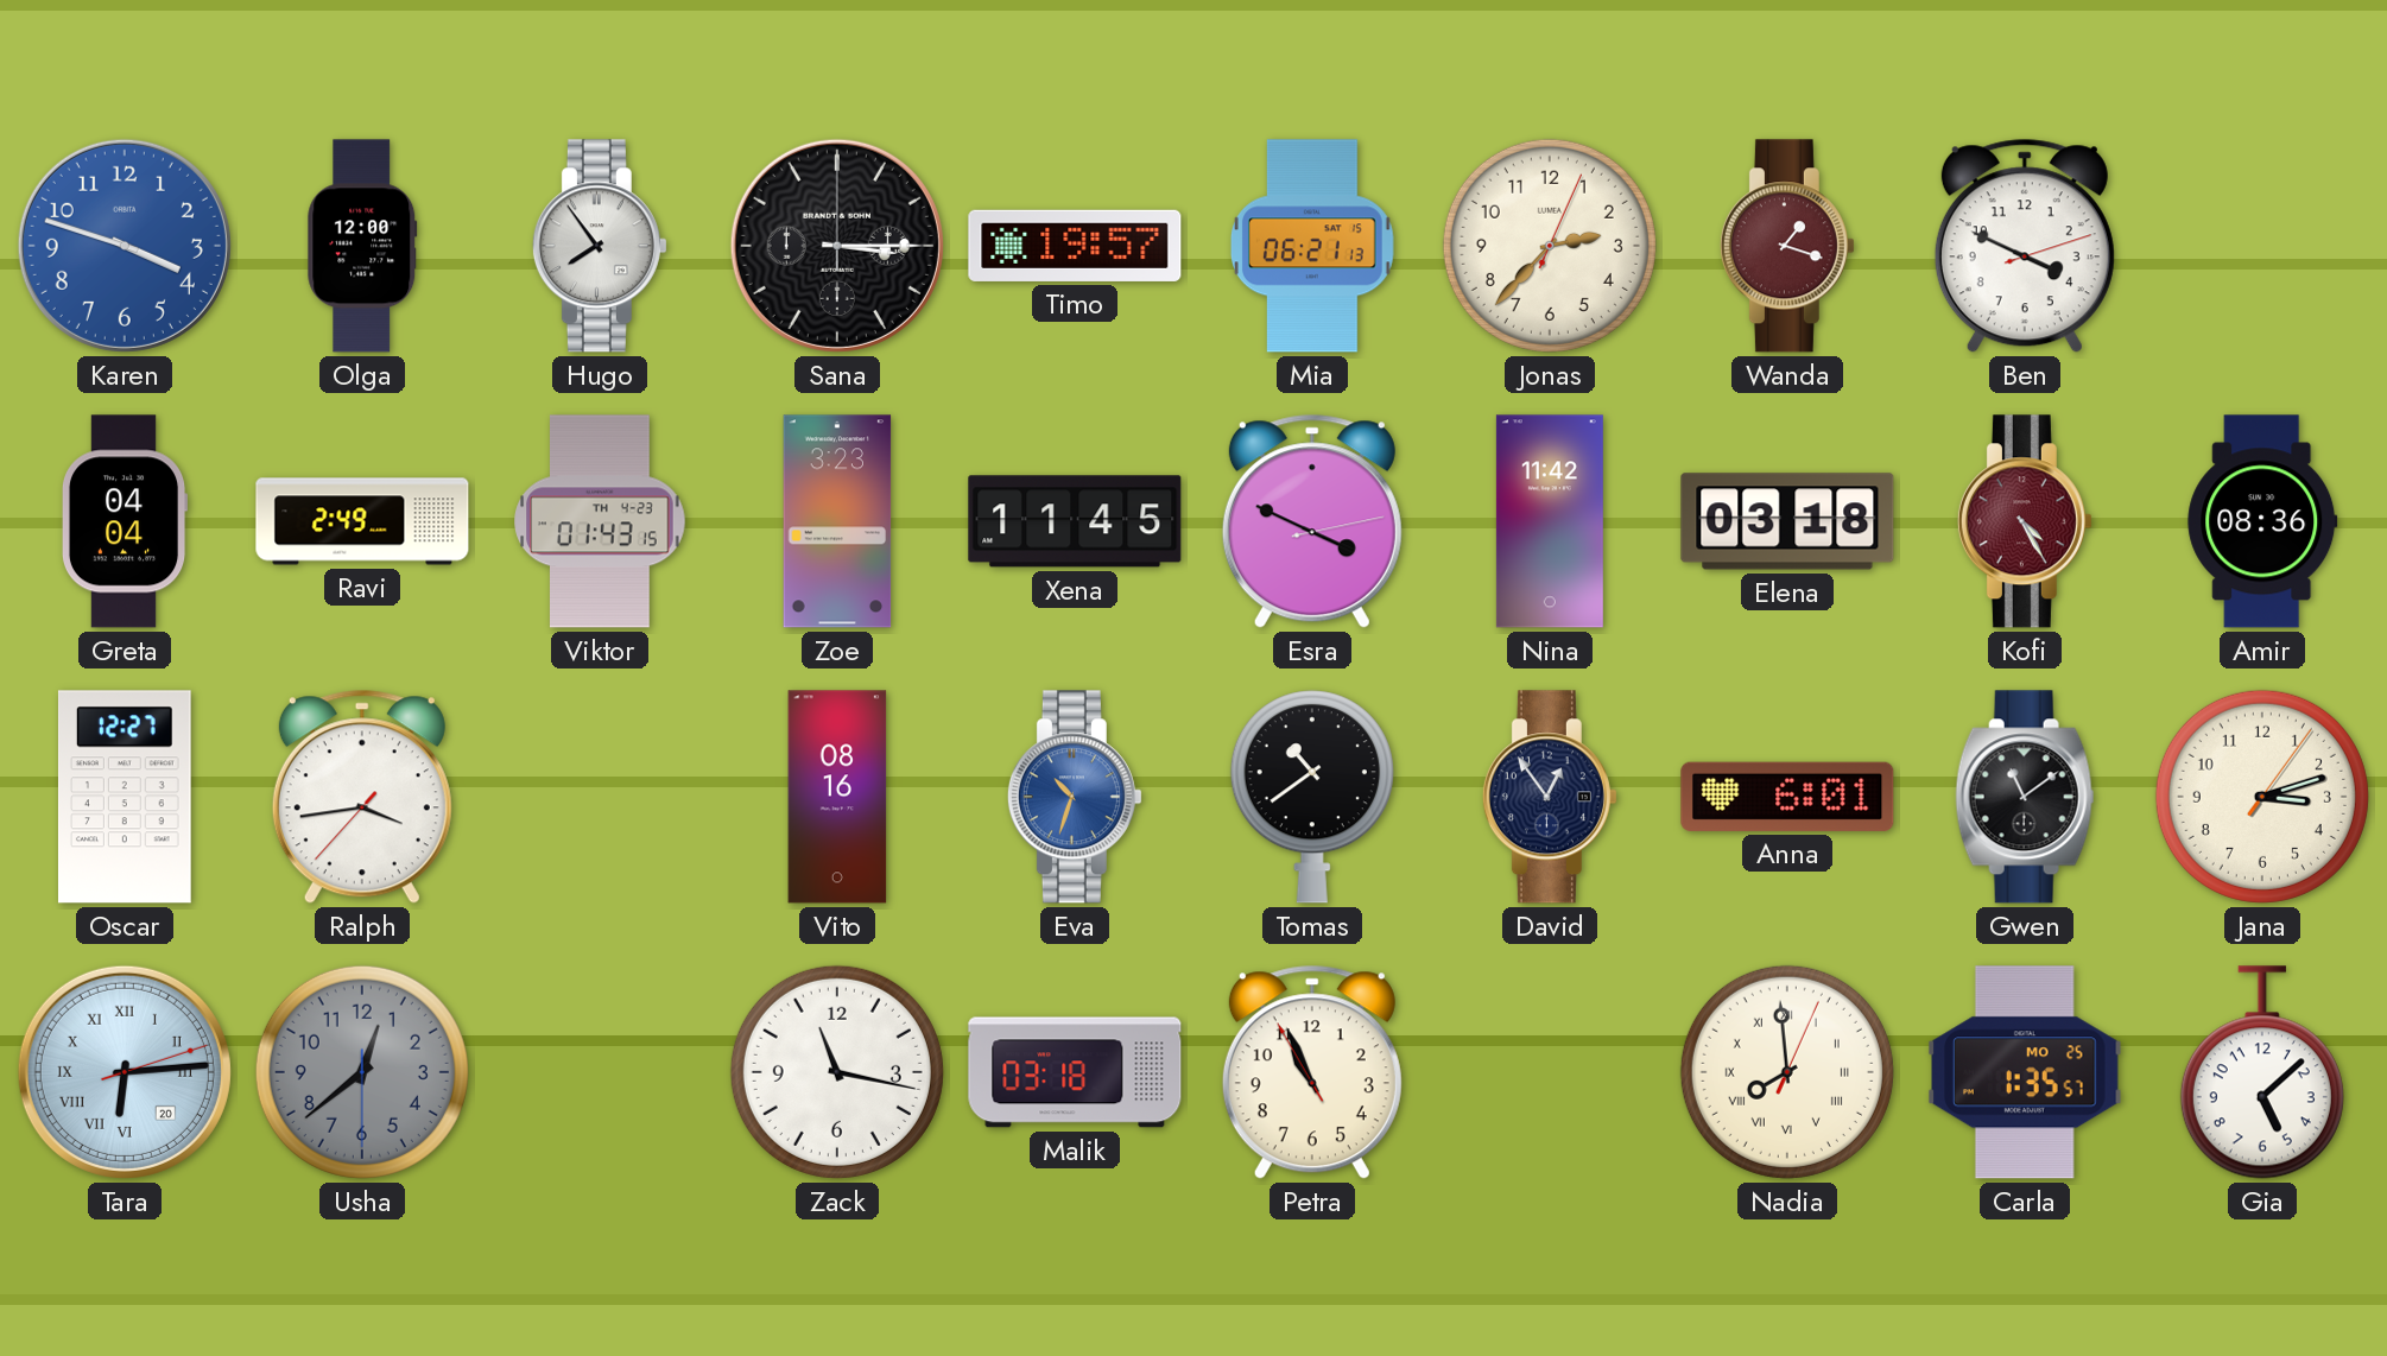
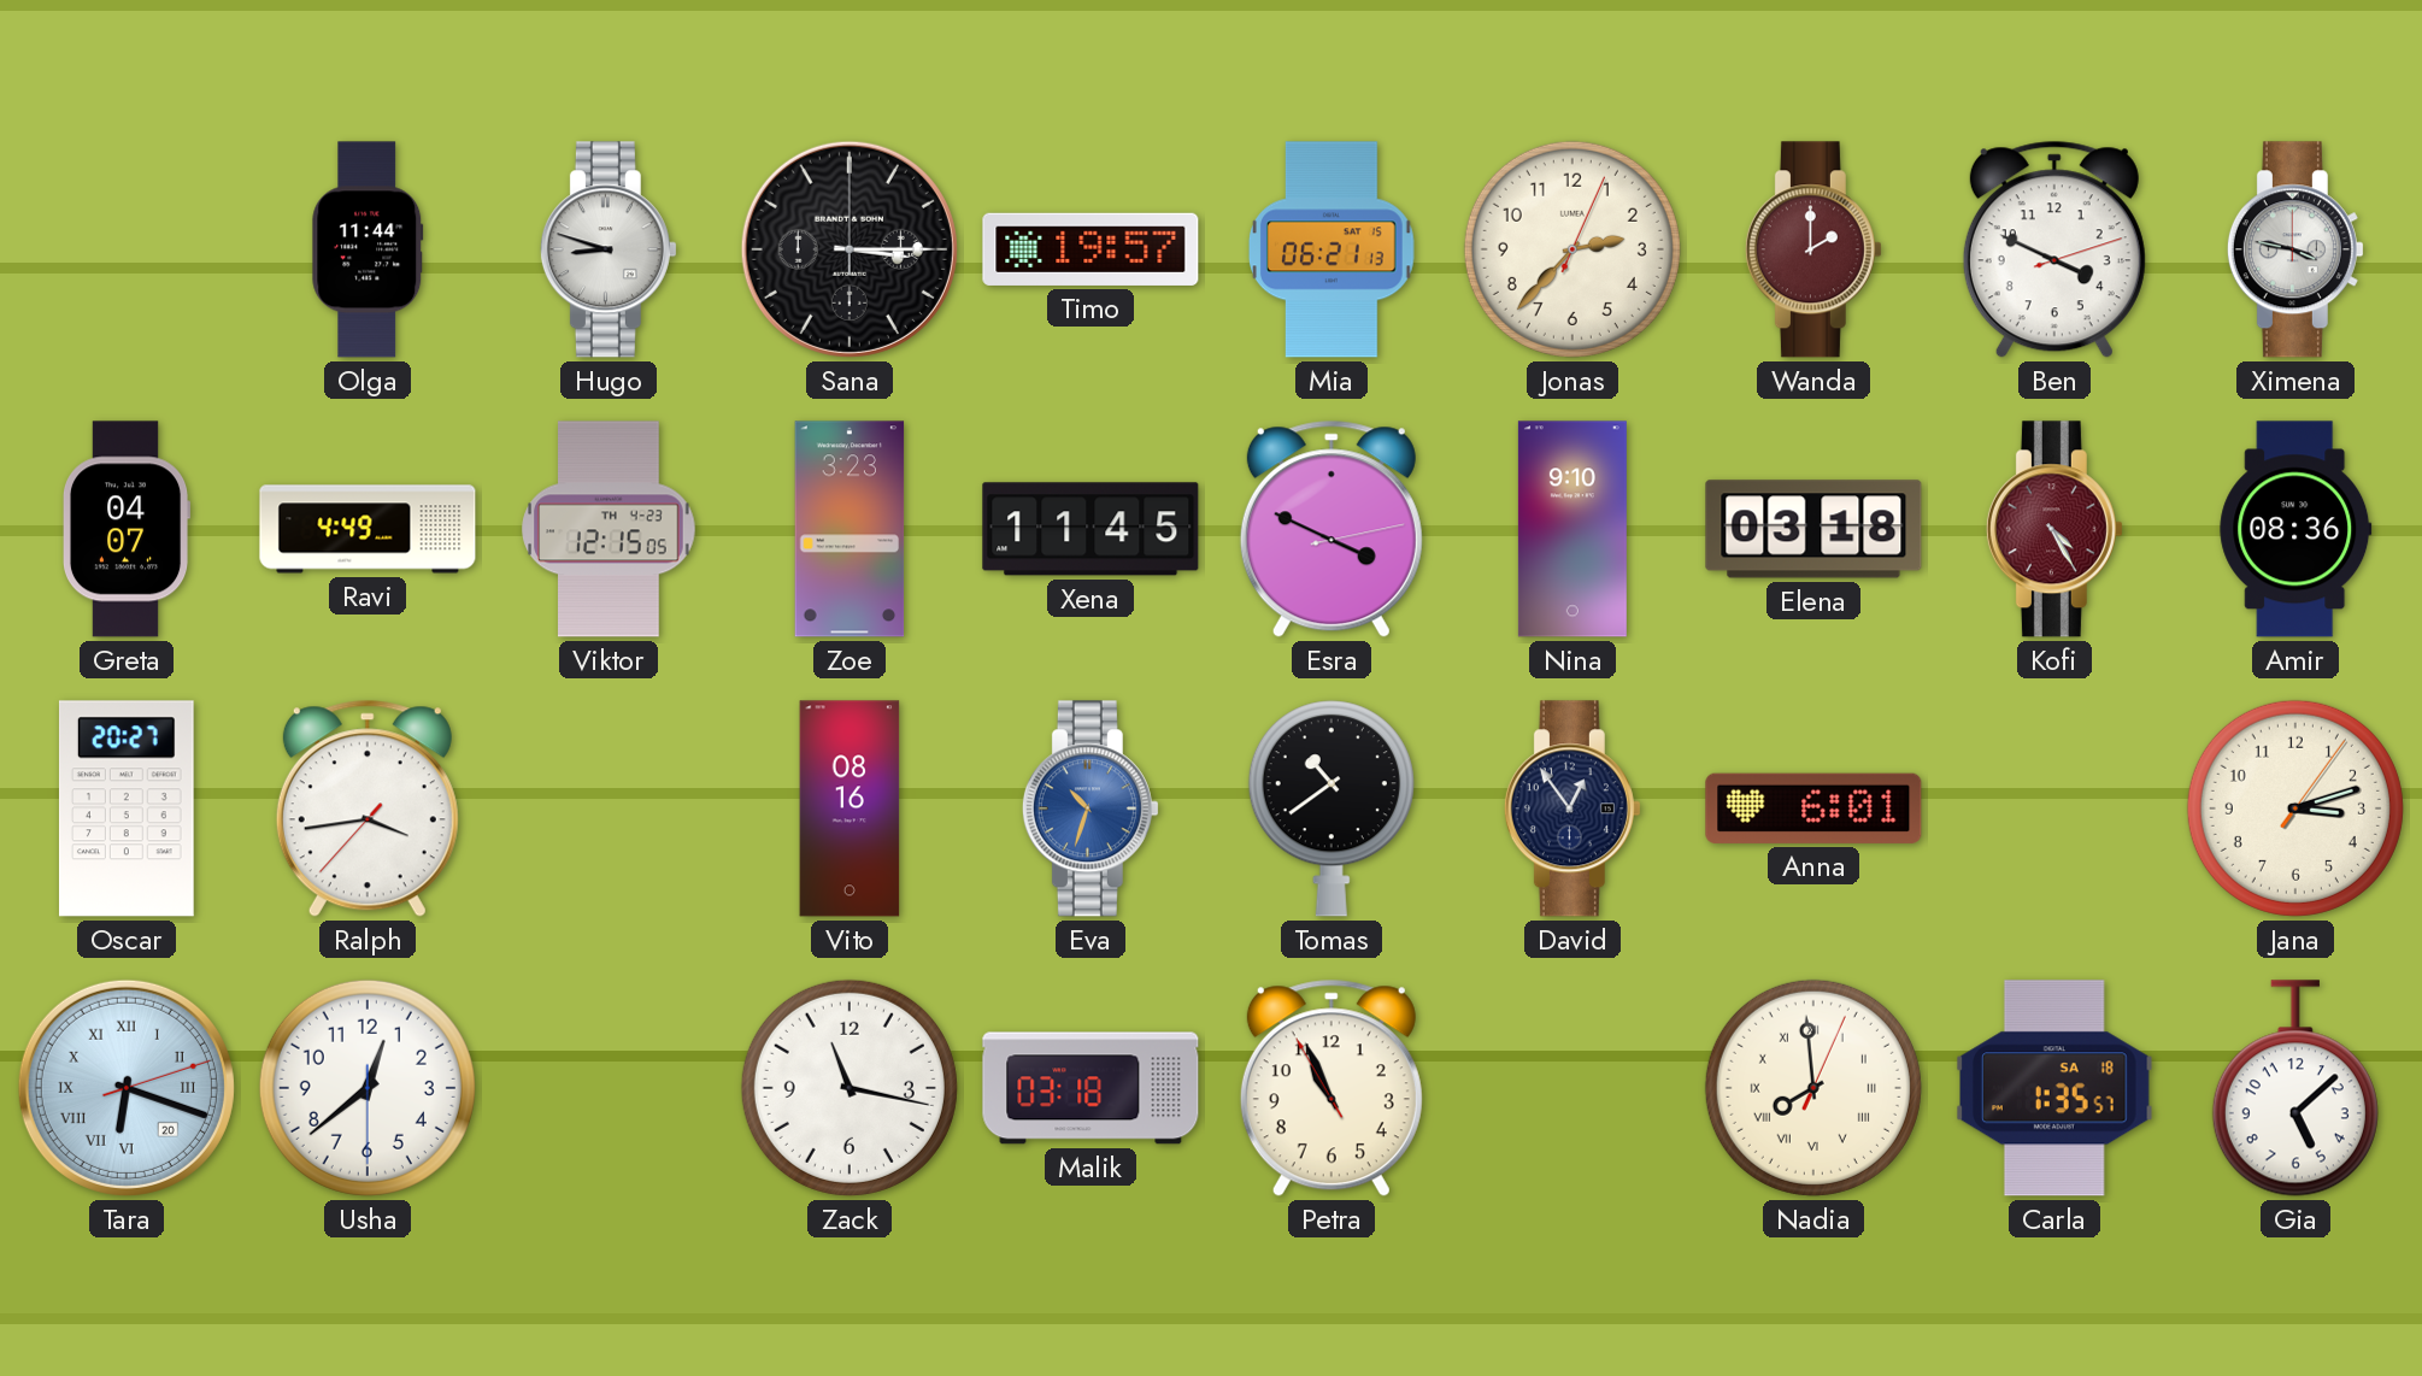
Karen: 3:48 -> none
Olga: 12:00 -> 11:44
Hugo: 7:54 -> 8:48
Wanda: 1:18 -> 2:00
Ximena: none -> 3:47
Greta: 04:04 -> 04:07
Ravi: 2:49 -> 4:49
Viktor: 01:43 -> 12:15
Nina: 11:42 -> 9:10
Oscar: 12:27 -> 20:27
Gwen: 11:09 -> none
Tara: 6:14 -> 6:18
Usha dial: grey -> white
Carla date: MO 25 -> SA 18
